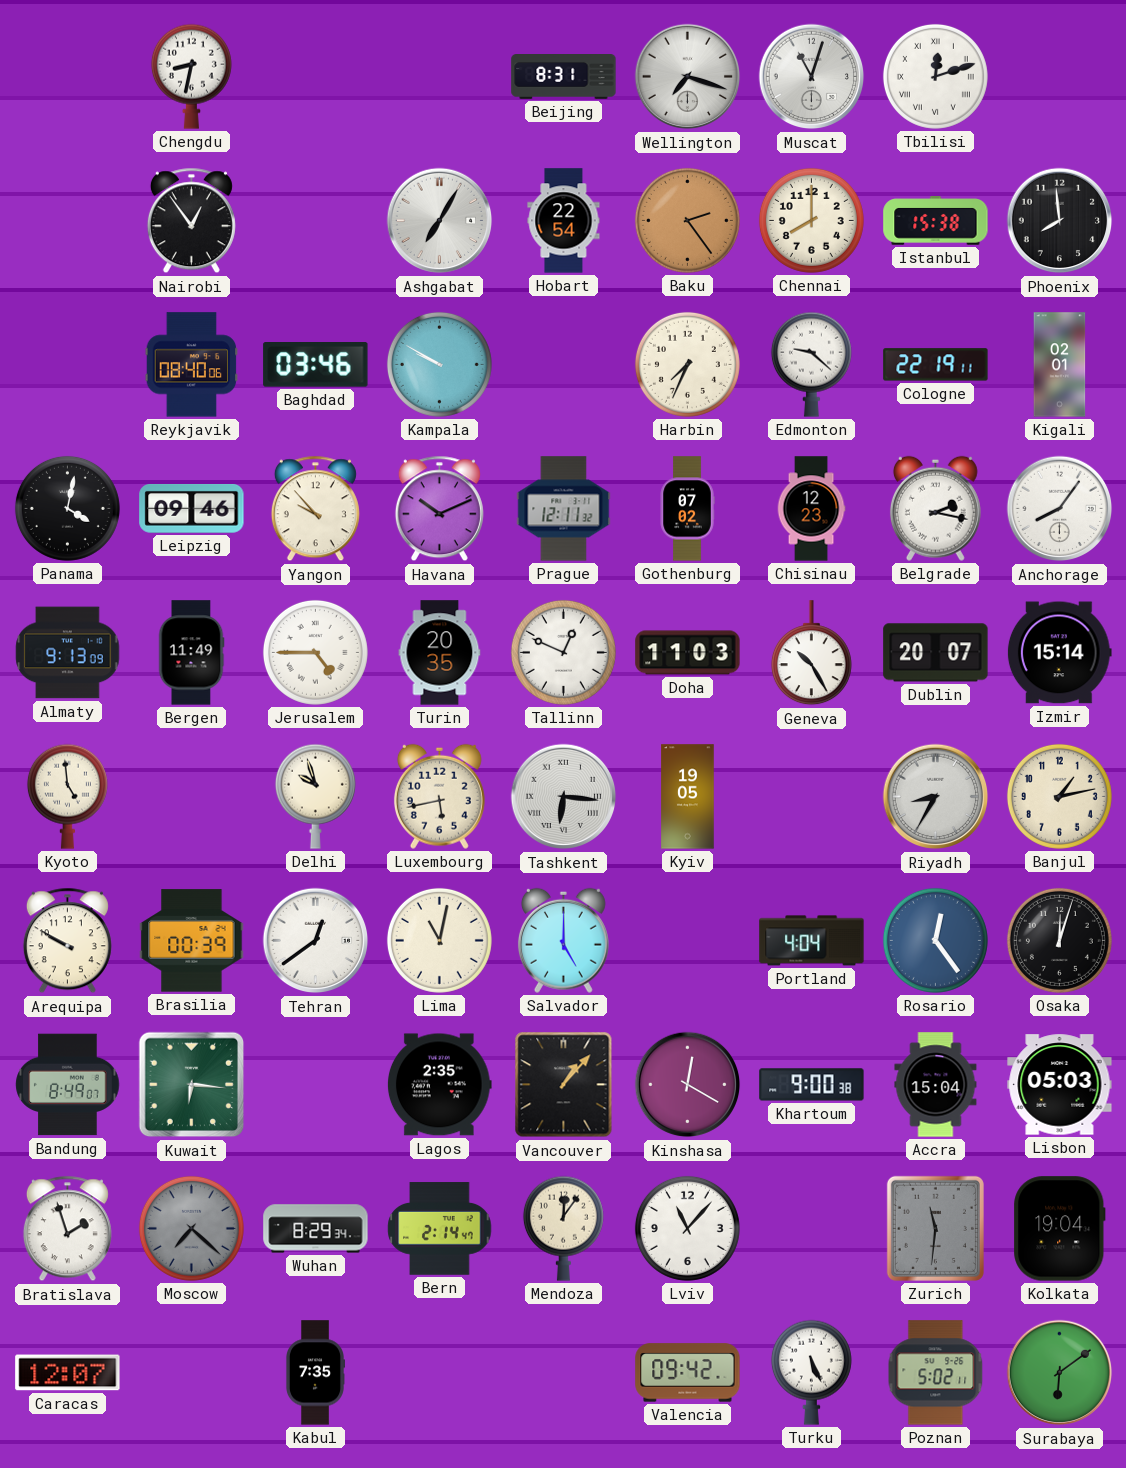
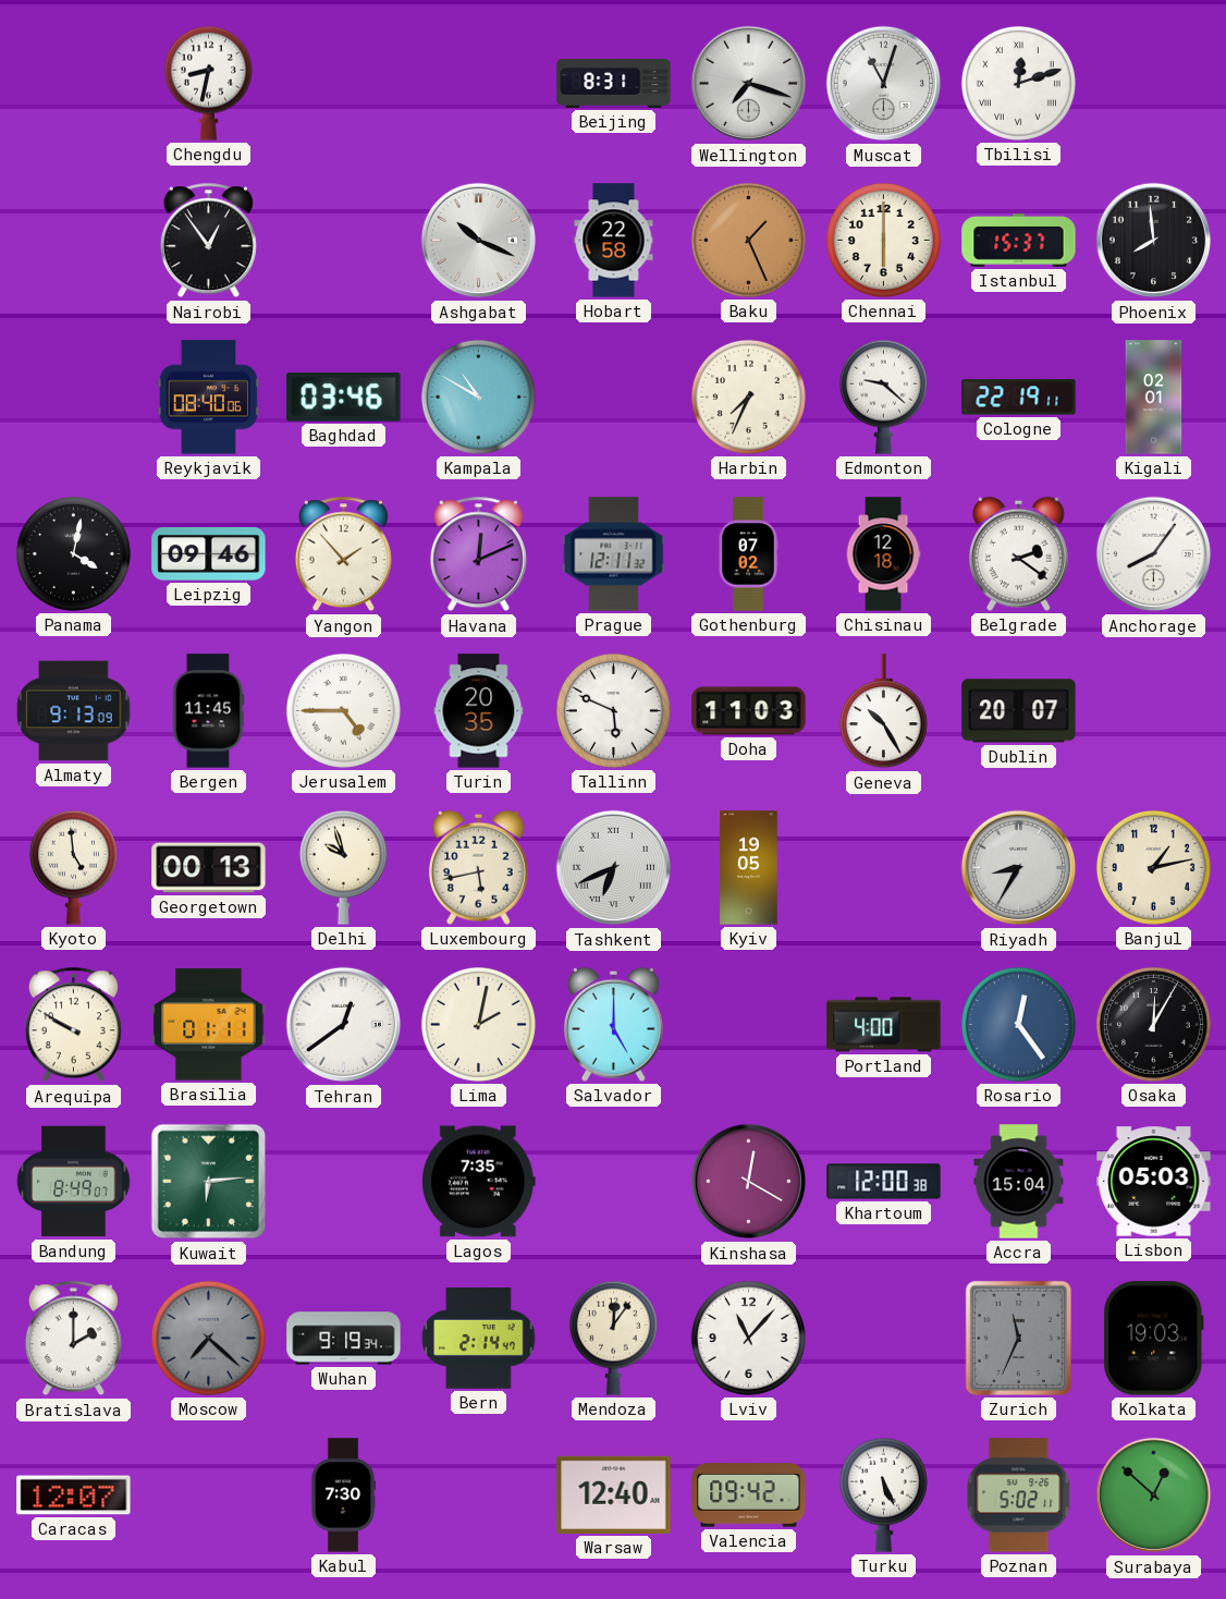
Ashgabat: 7:05 -> 10:19
Hobart: 22:54 -> 22:58
Baku: 2:24 -> 1:26
Chennai: 8:00 -> 6:00
Istanbul: 15:38 -> 15:37
Kampala: 9:50 -> 10:50
Yangon: 9:53 -> 1:53
Havana: 10:11 -> 12:11
Chisinau: 12:23 -> 12:18
Belgrade: 2:17 -> 2:21
Bergen: 11:49 -> 11:45
Tallinn: 12:49 -> 5:49
Izmir: 15:14 -> none
Georgetown: none -> 00:13
Tashkent: 6:16 -> 6:41
Brasilia: 00:39 -> 01:11
Lima: 11:02 -> 2:02
Portland: 4:04 -> 4:00
Osaka: 12:03 -> 12:05
Kuwait: 6:16 -> 6:14
Lagos: 2:35 -> 7:35
Vancouver: 1:07 -> none
Khartoum: 9:00 -> 12:00
Bratislava: 1:57 -> 2:00
Wuhan: 8:29 -> 9:19
Zurich: 11:31 -> 11:34
Kolkata: 19:04 -> 19:03
Kabul: 7:35 -> 7:30
Warsaw: none -> 12:40
Surabaya: 6:09 -> 12:52
